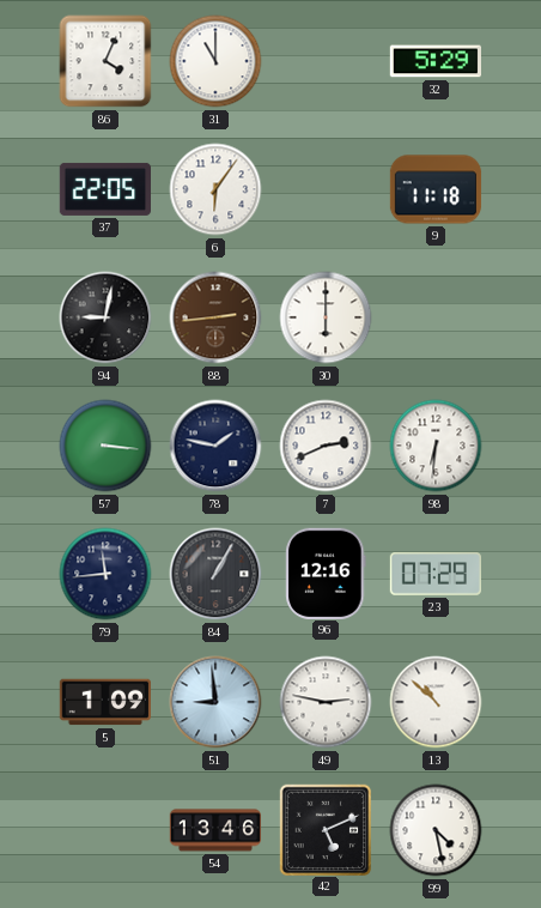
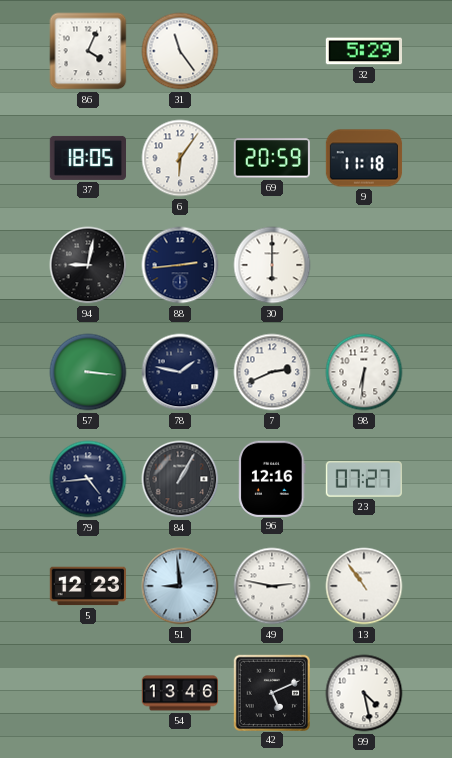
31: 11:00 -> 11:24
37: 22:05 -> 18:05
69: none -> 20:59
88 dial: brown -> navy
79: 11:44 -> 4:44
23: 07:29 -> 07:27
5: 1:09 -> 12:23
13: 10:52 -> 10:54
